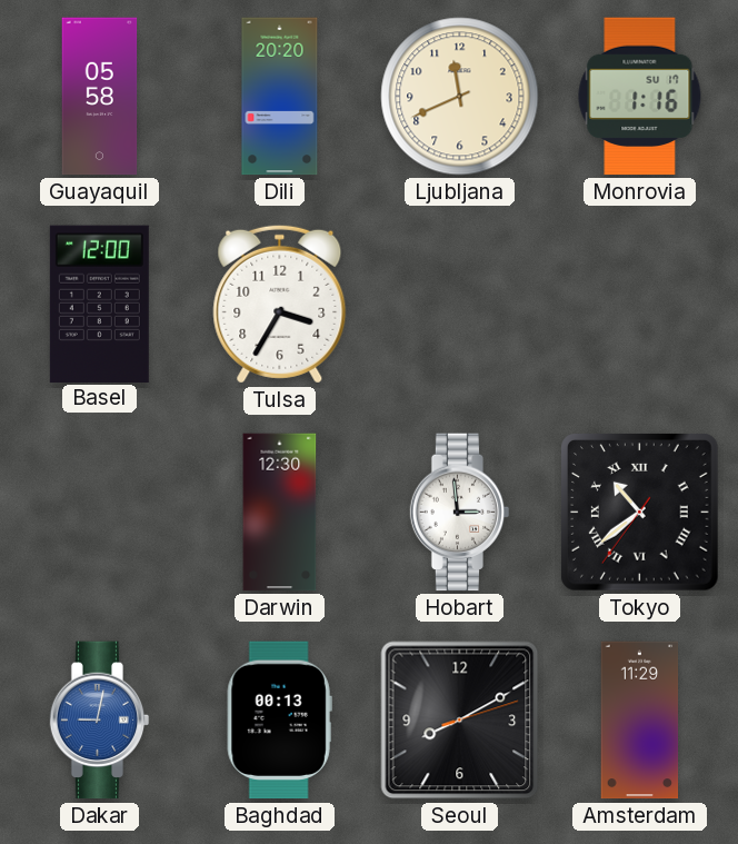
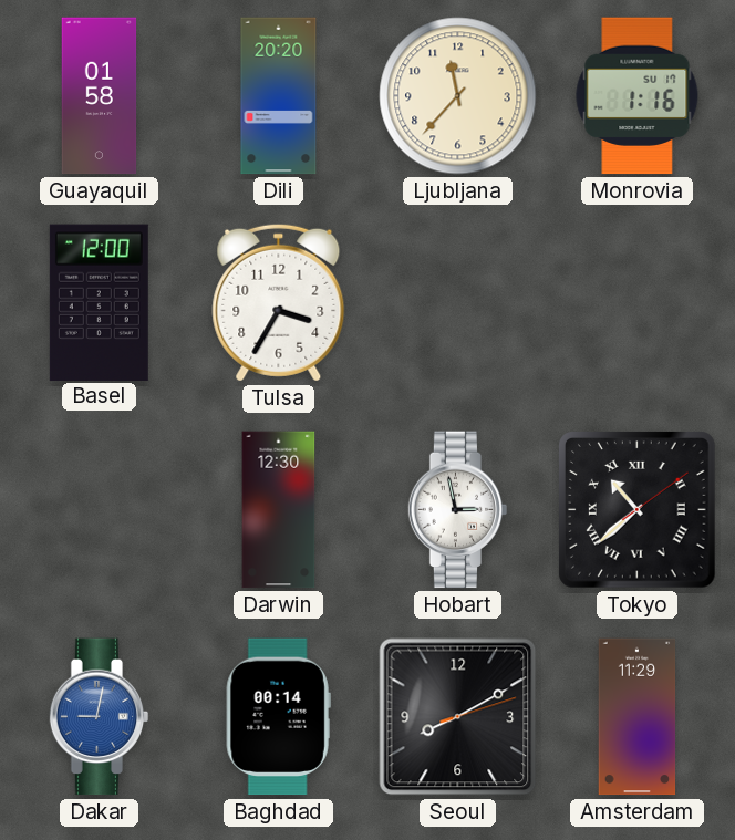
Guayaquil: 05:58 -> 01:58
Ljubljana: 11:41 -> 11:37
Hobart: 2:59 -> 2:58
Tokyo: 10:38:36 -> 10:38:09
Baghdad: 00:13 -> 00:14
